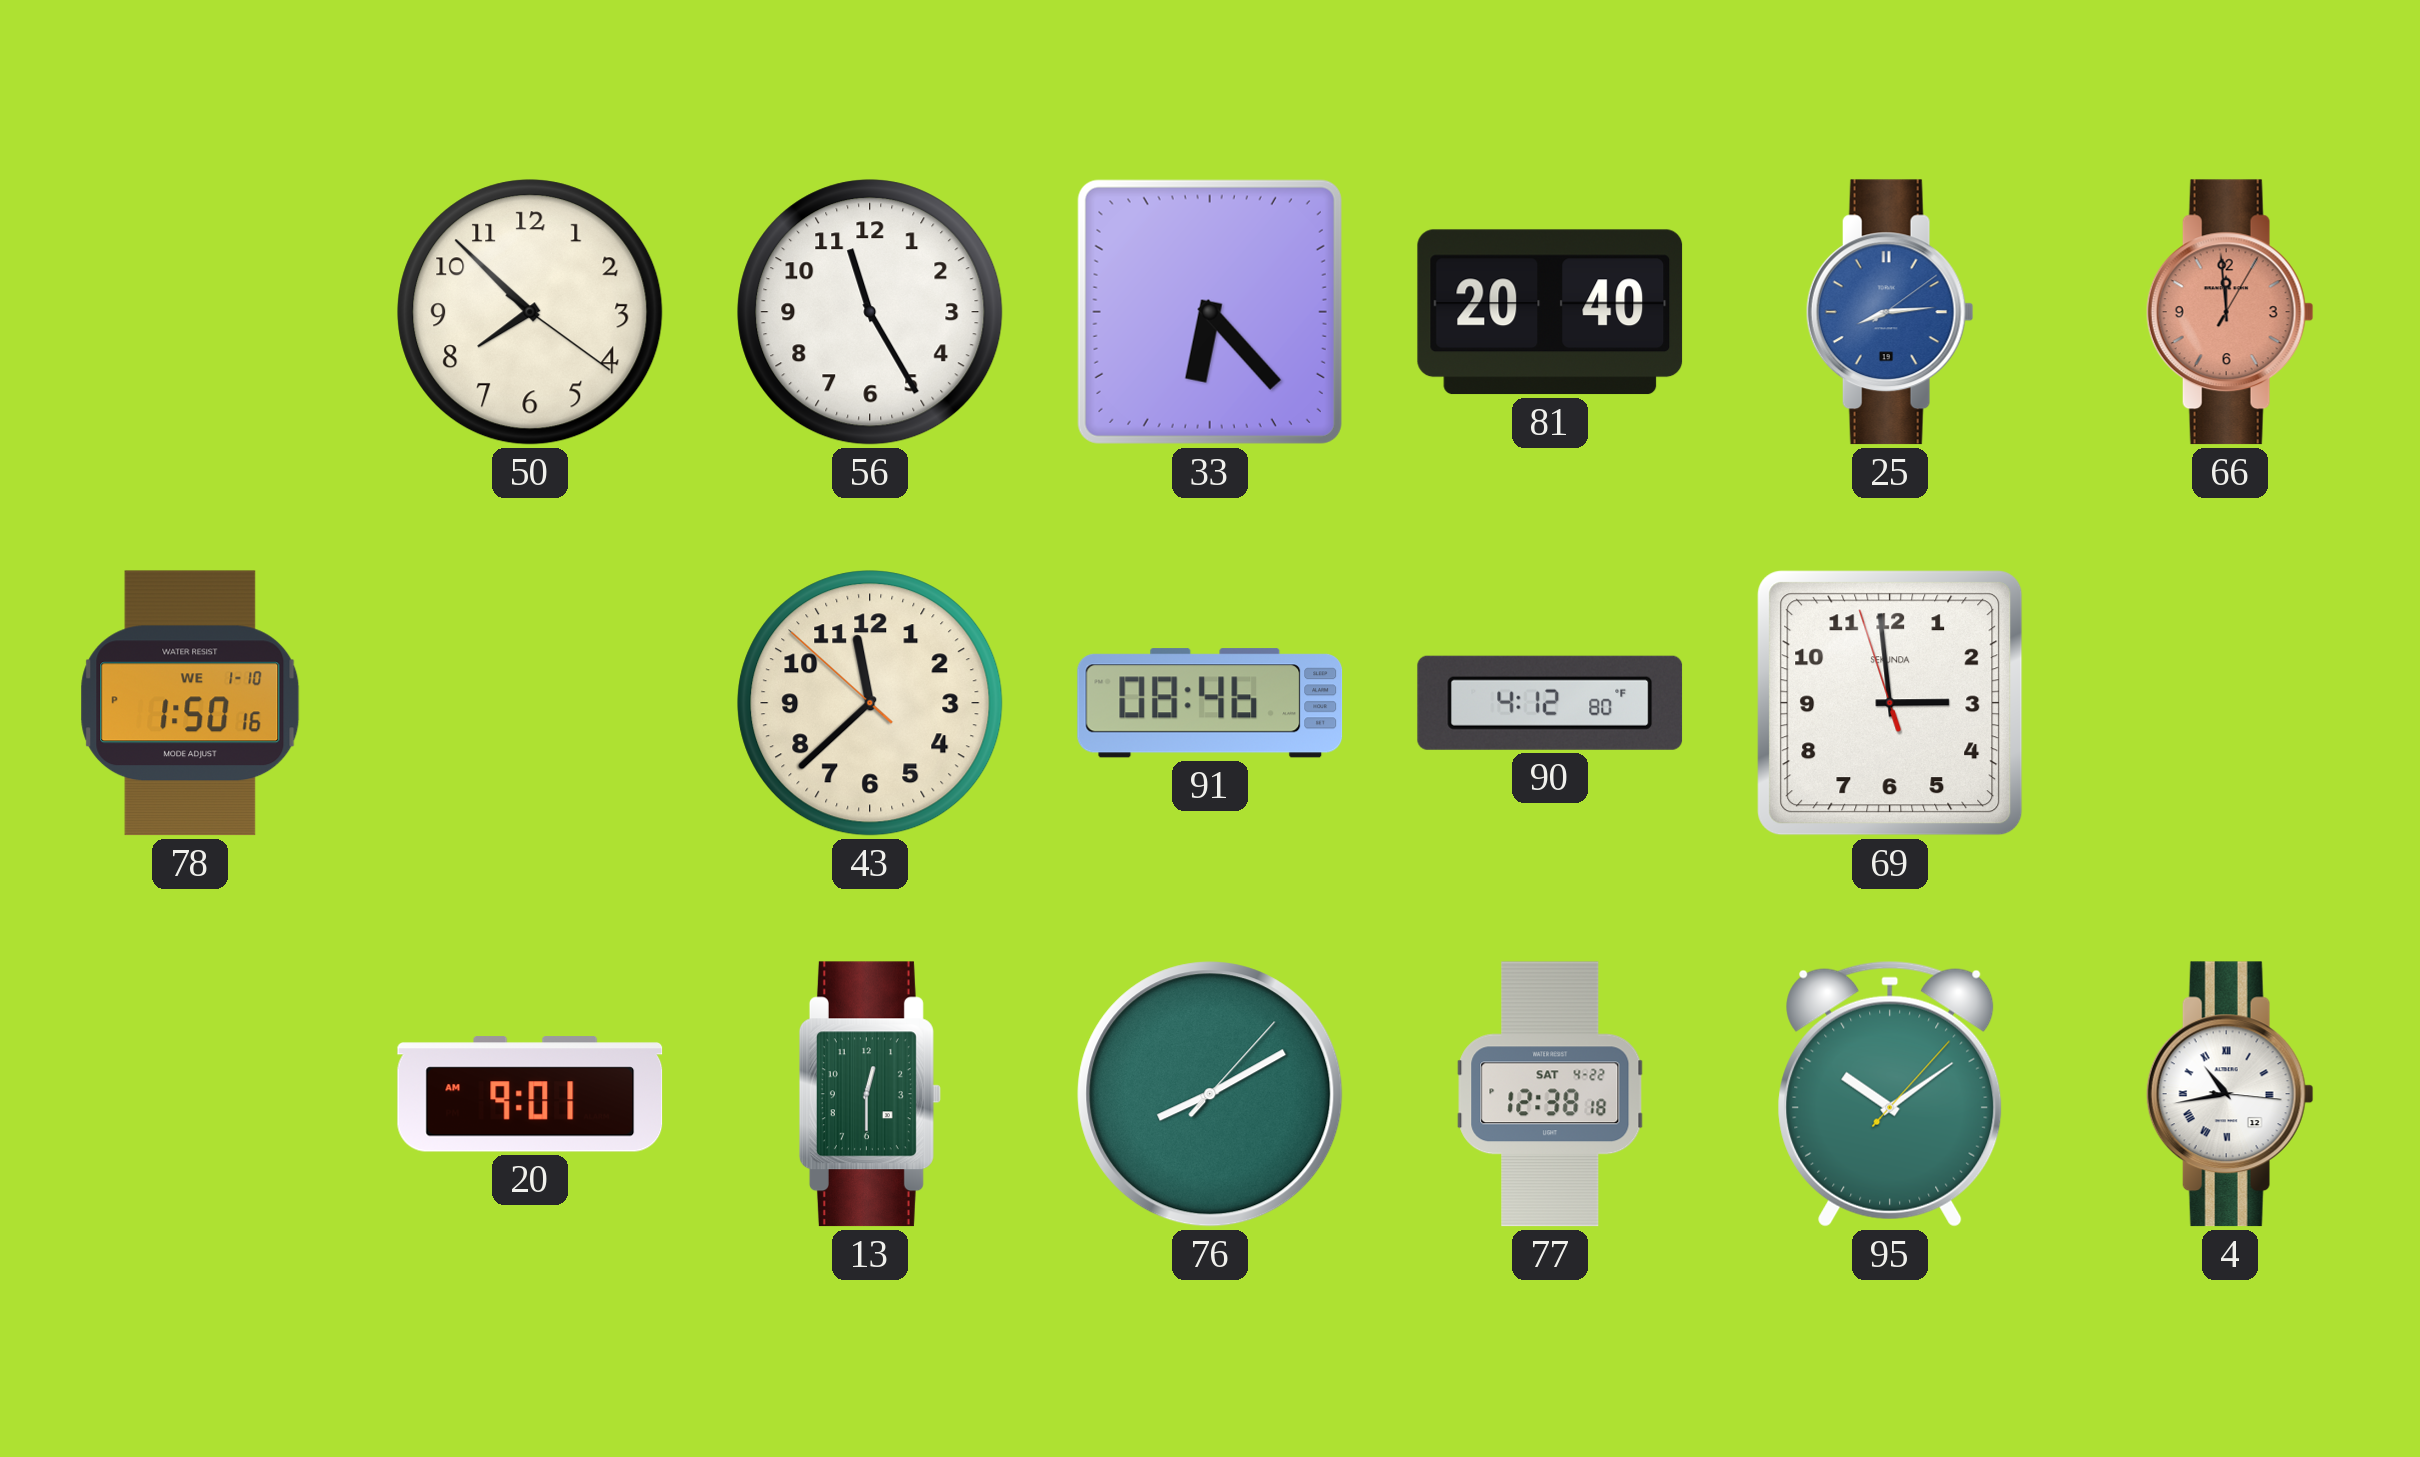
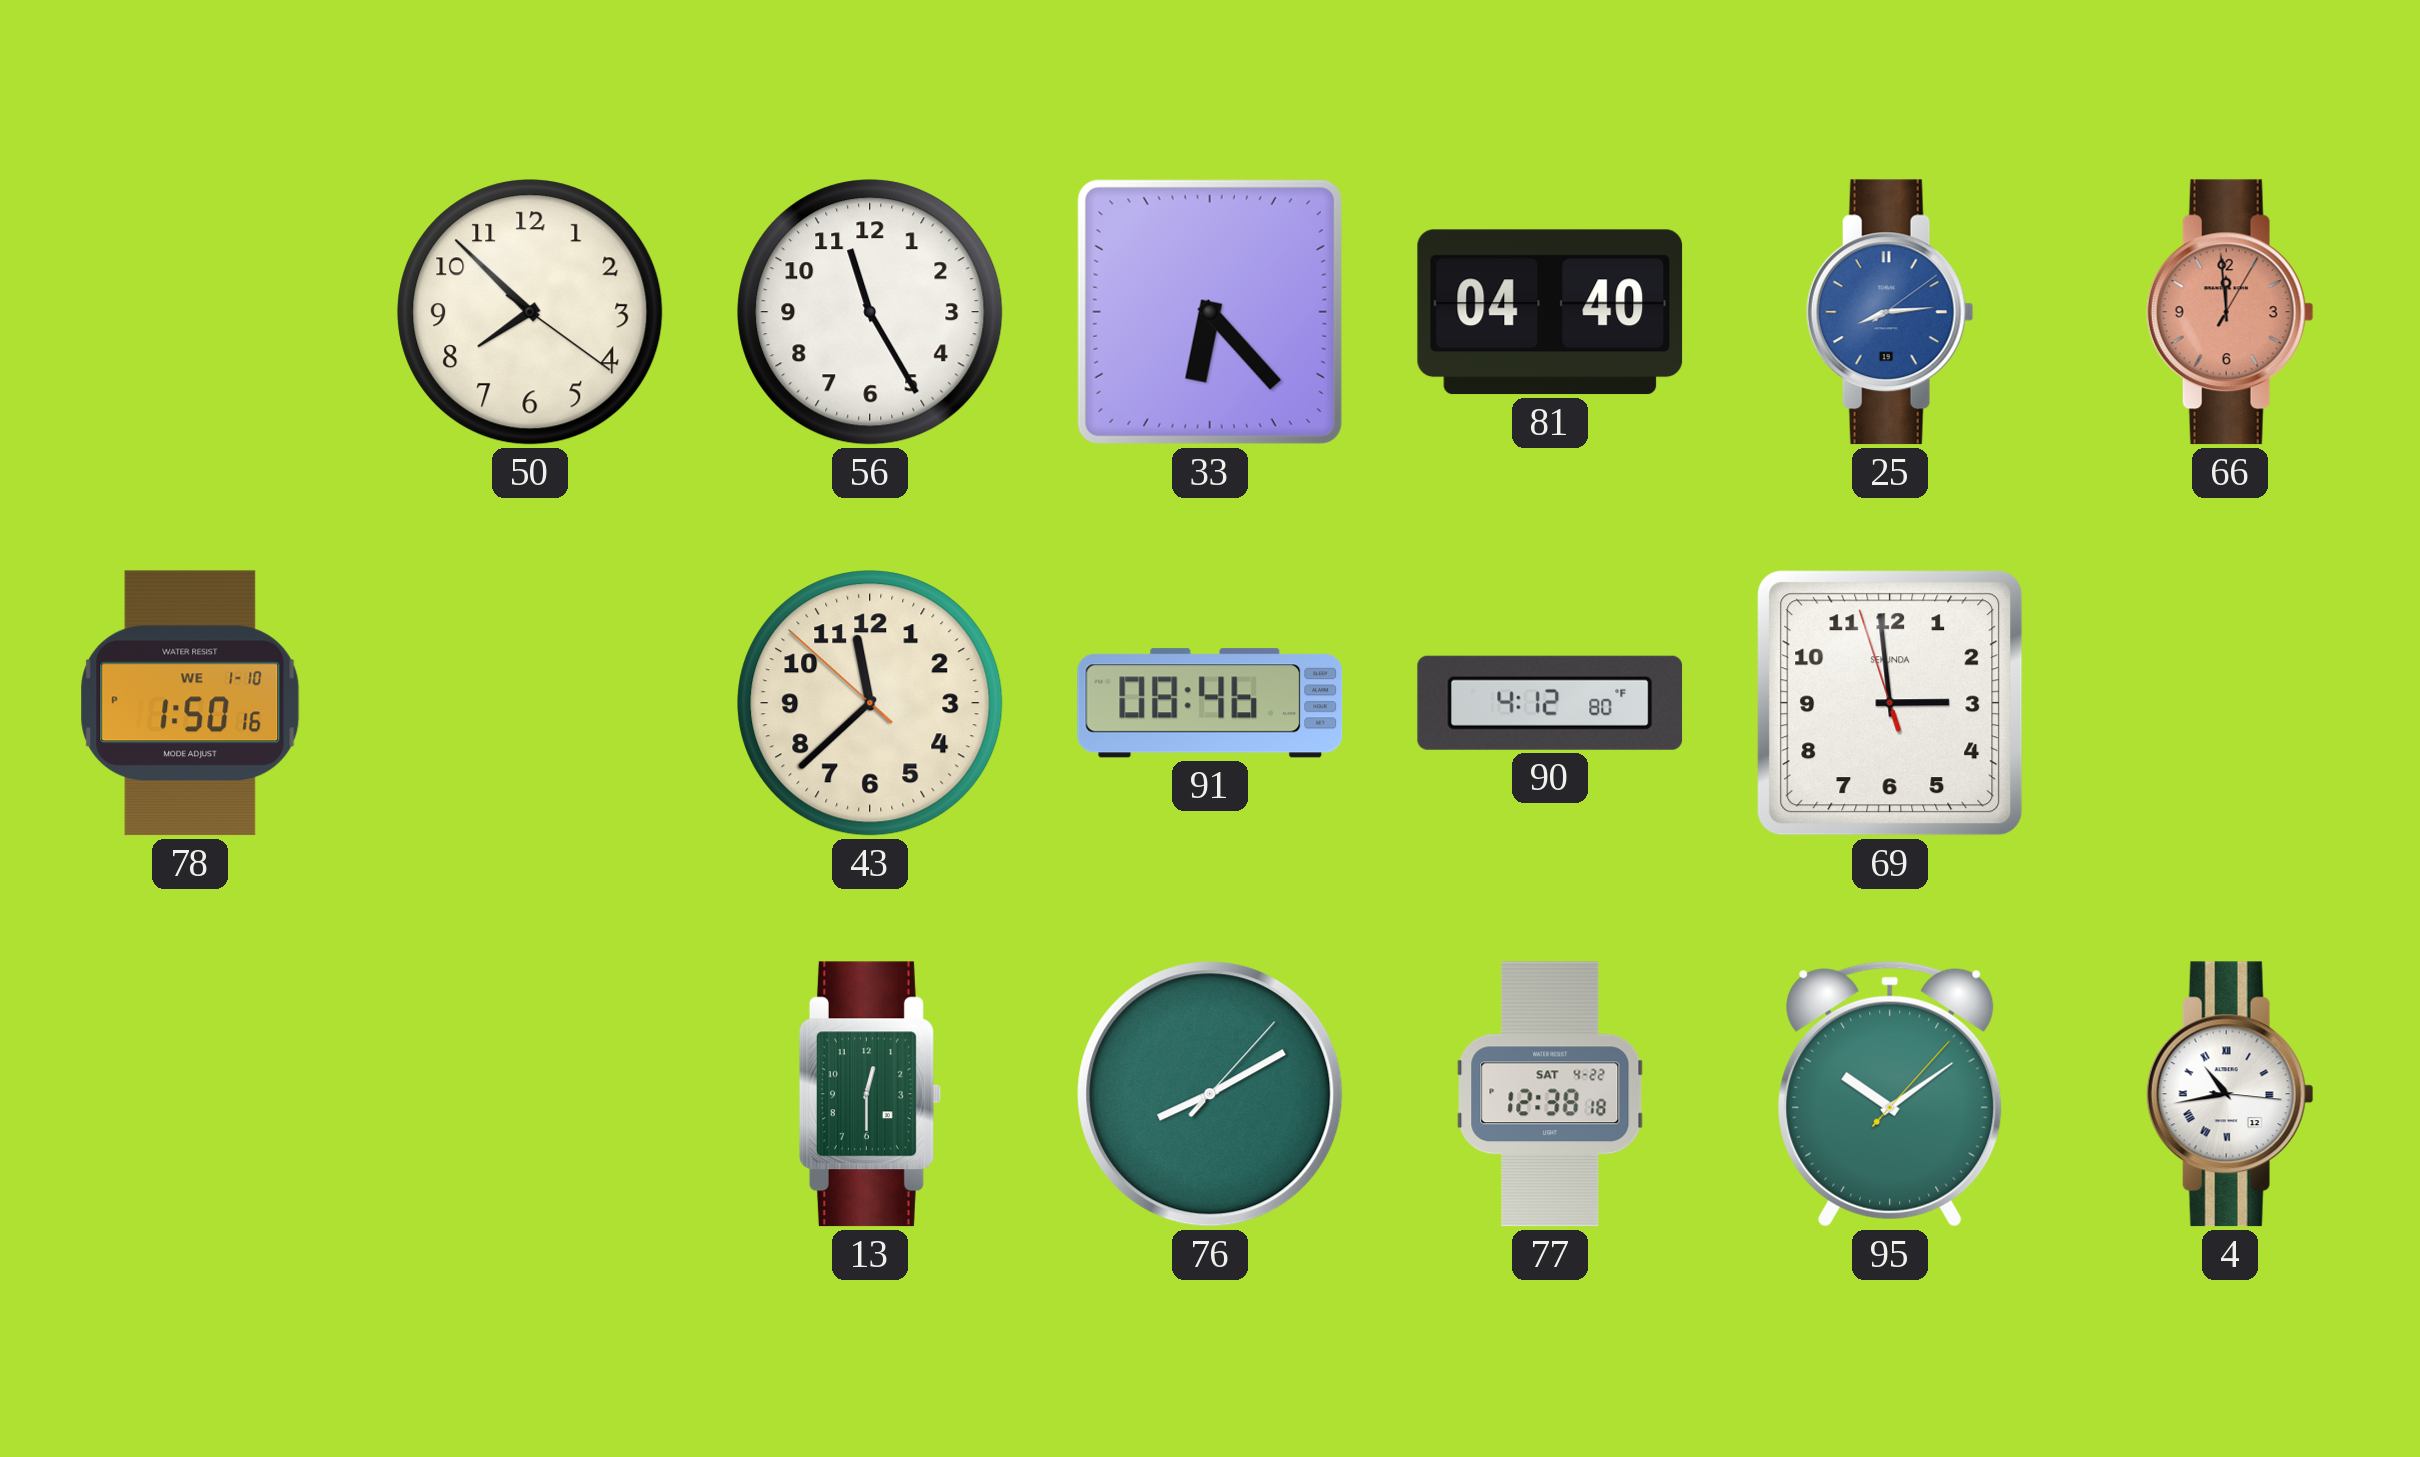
81: 20:40 -> 04:40
20: 9:01 -> none
